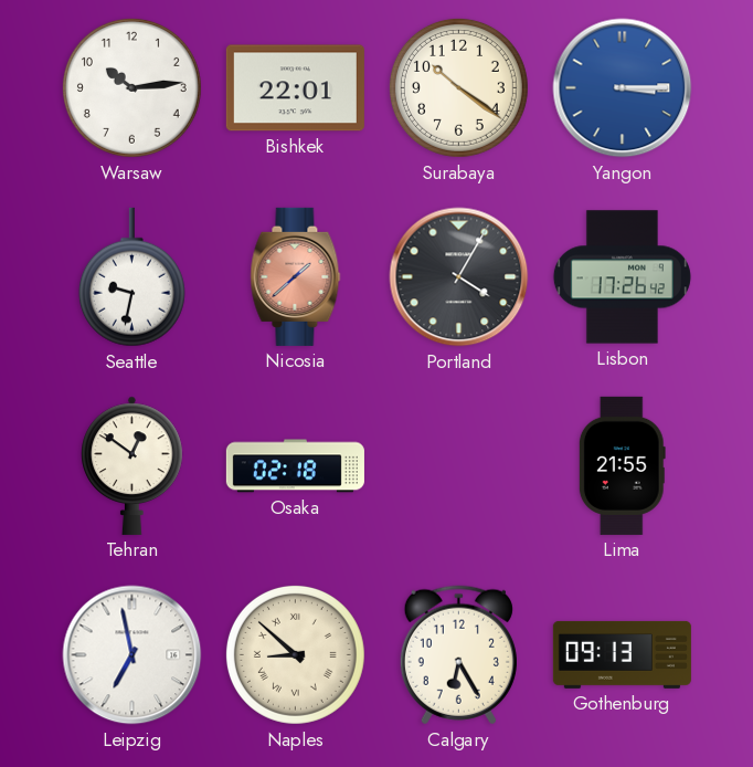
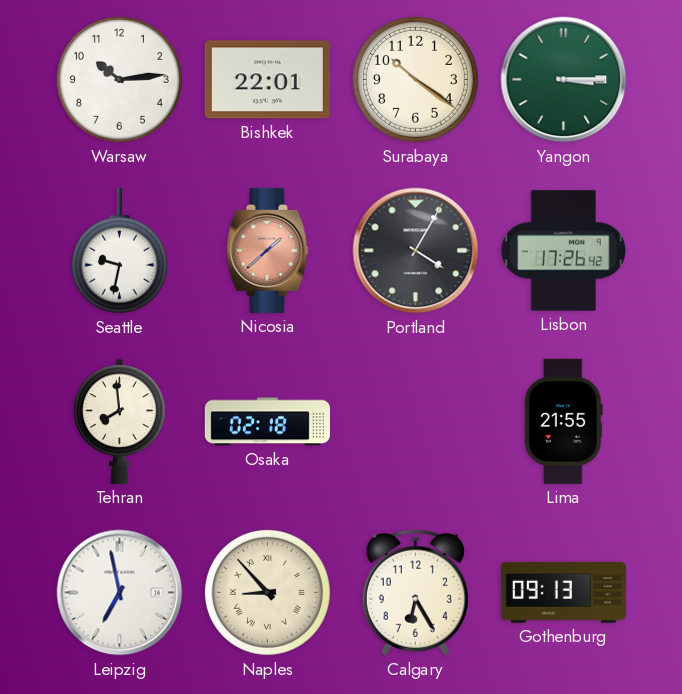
Yangon dial: blue -> green
Tehran: 12:51 -> 7:59
Naples: 8:52 -> 8:53
